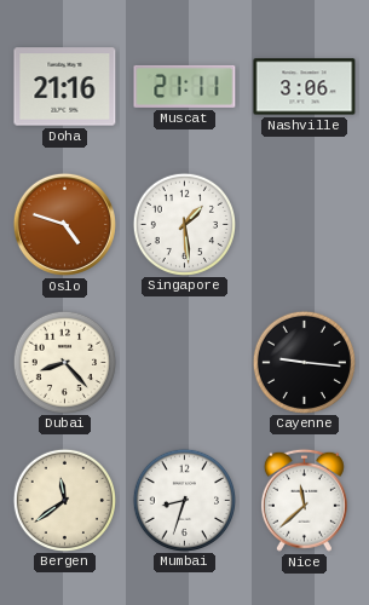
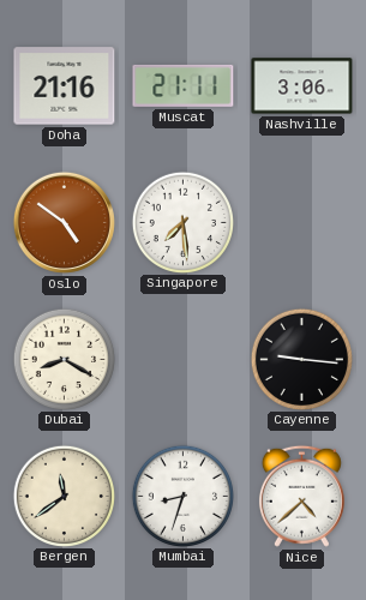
Oslo: 4:48 -> 4:51
Singapore: 1:29 -> 7:29
Dubai: 8:23 -> 8:20
Nice: 11:38 -> 4:38
